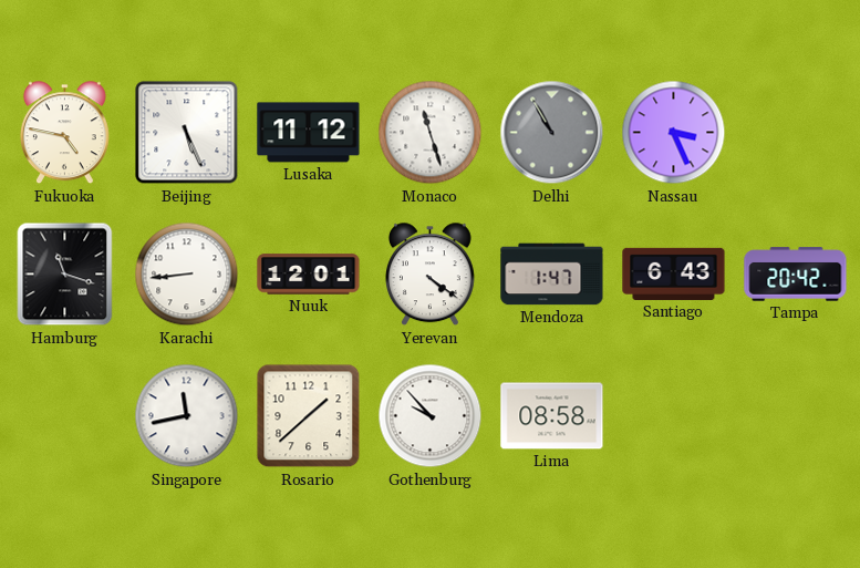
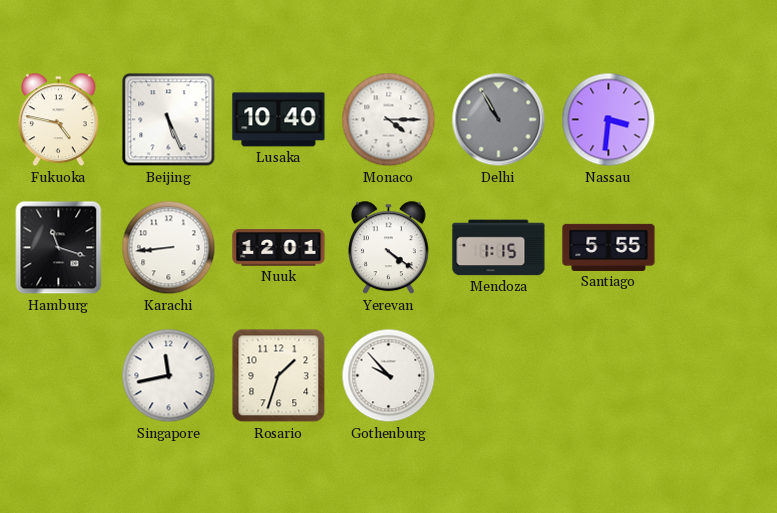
Lusaka: 11:12 -> 10:40
Monaco: 11:27 -> 4:15
Nassau: 3:26 -> 3:31
Mendoza: 1:47 -> 1:15
Santiago: 6:43 -> 5:55
Tampa: 20:42 -> none
Rosario: 1:38 -> 1:33
Lima: 08:58 -> none
